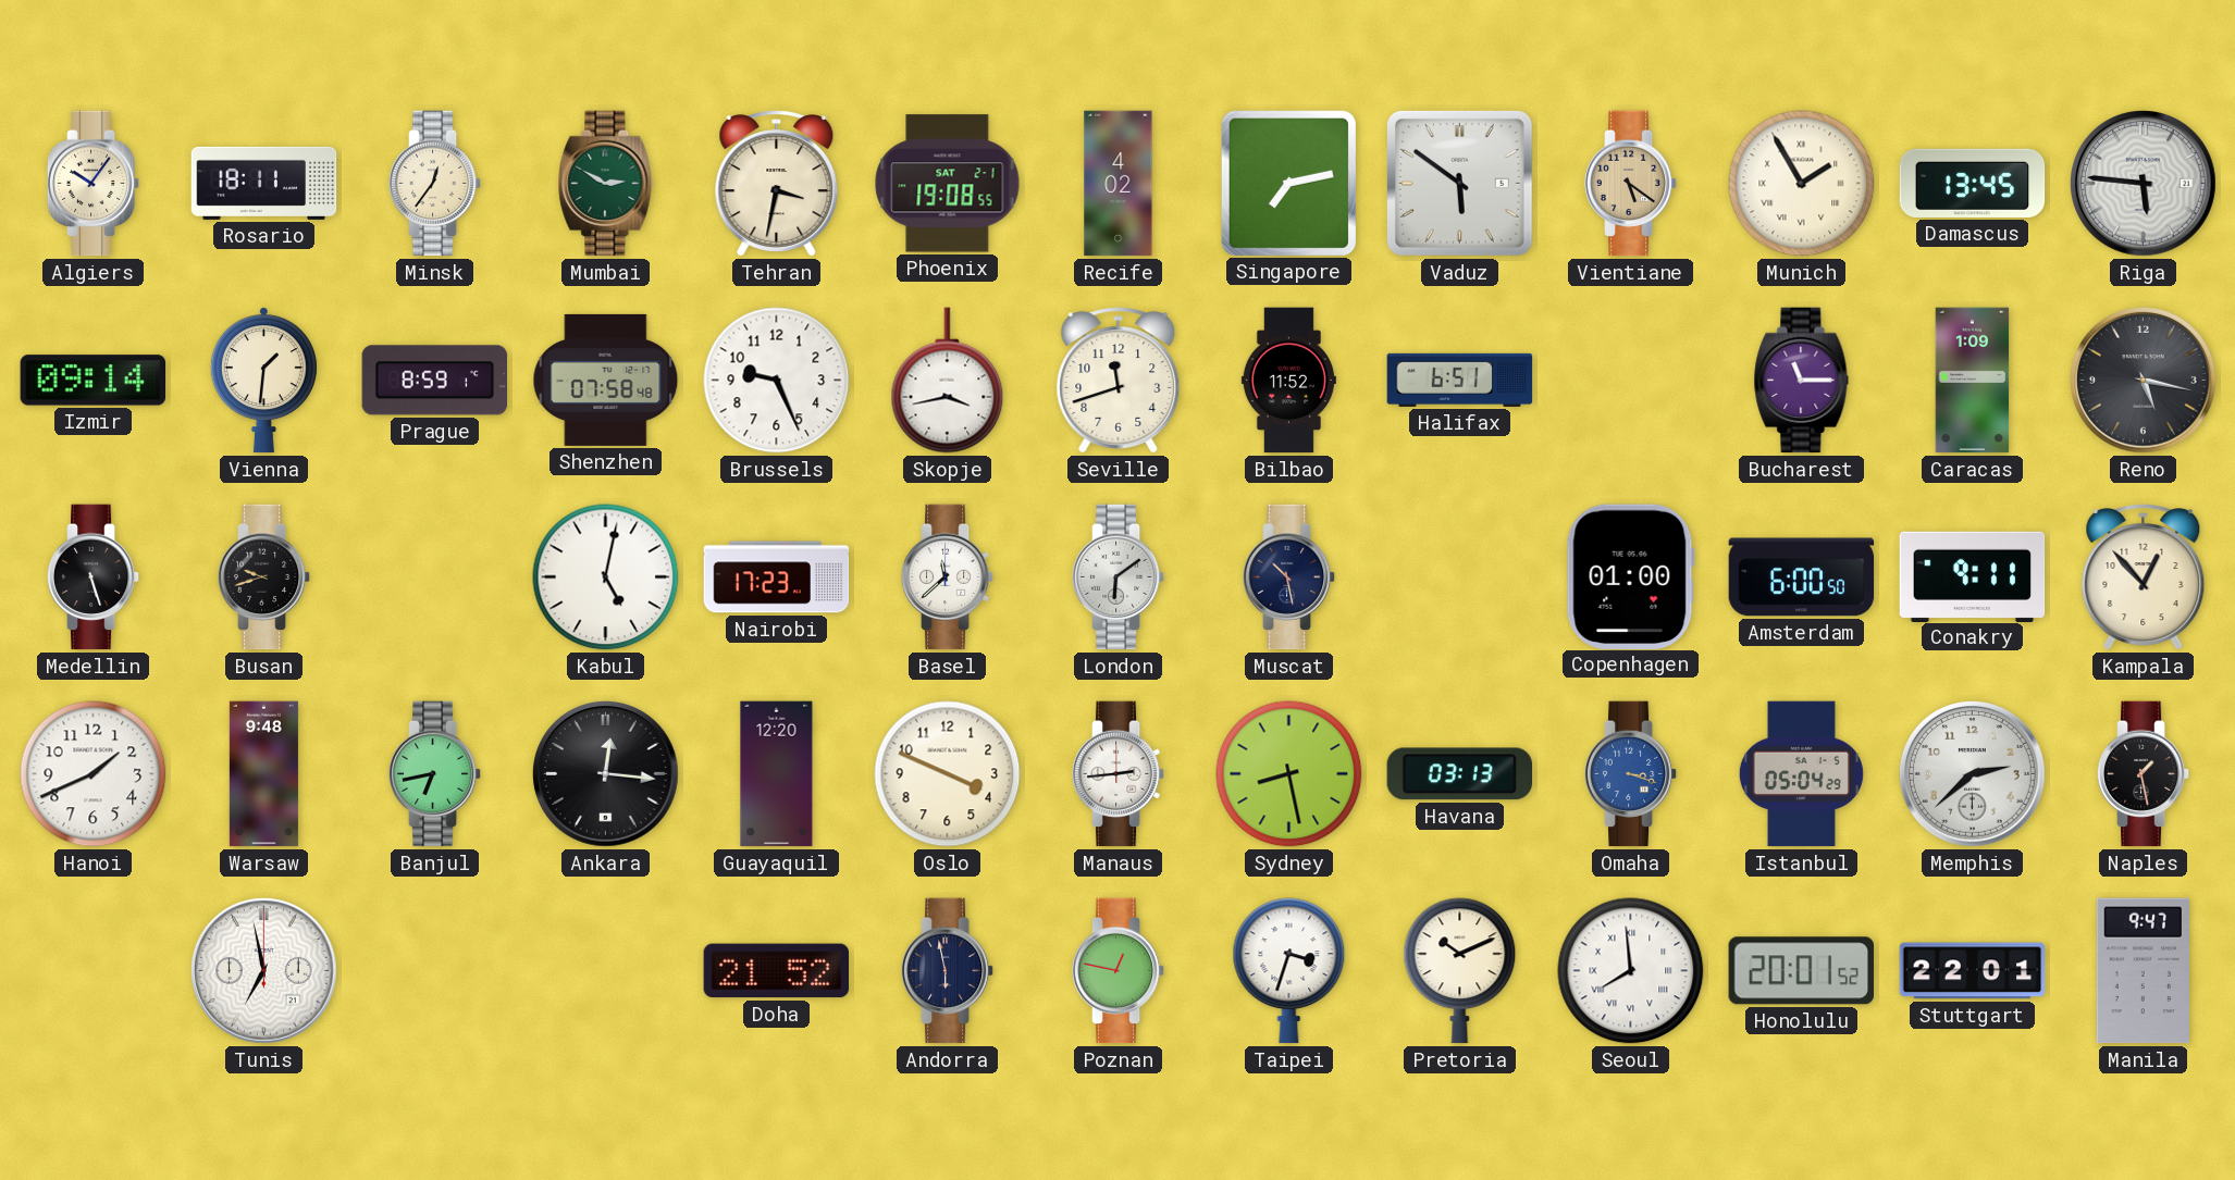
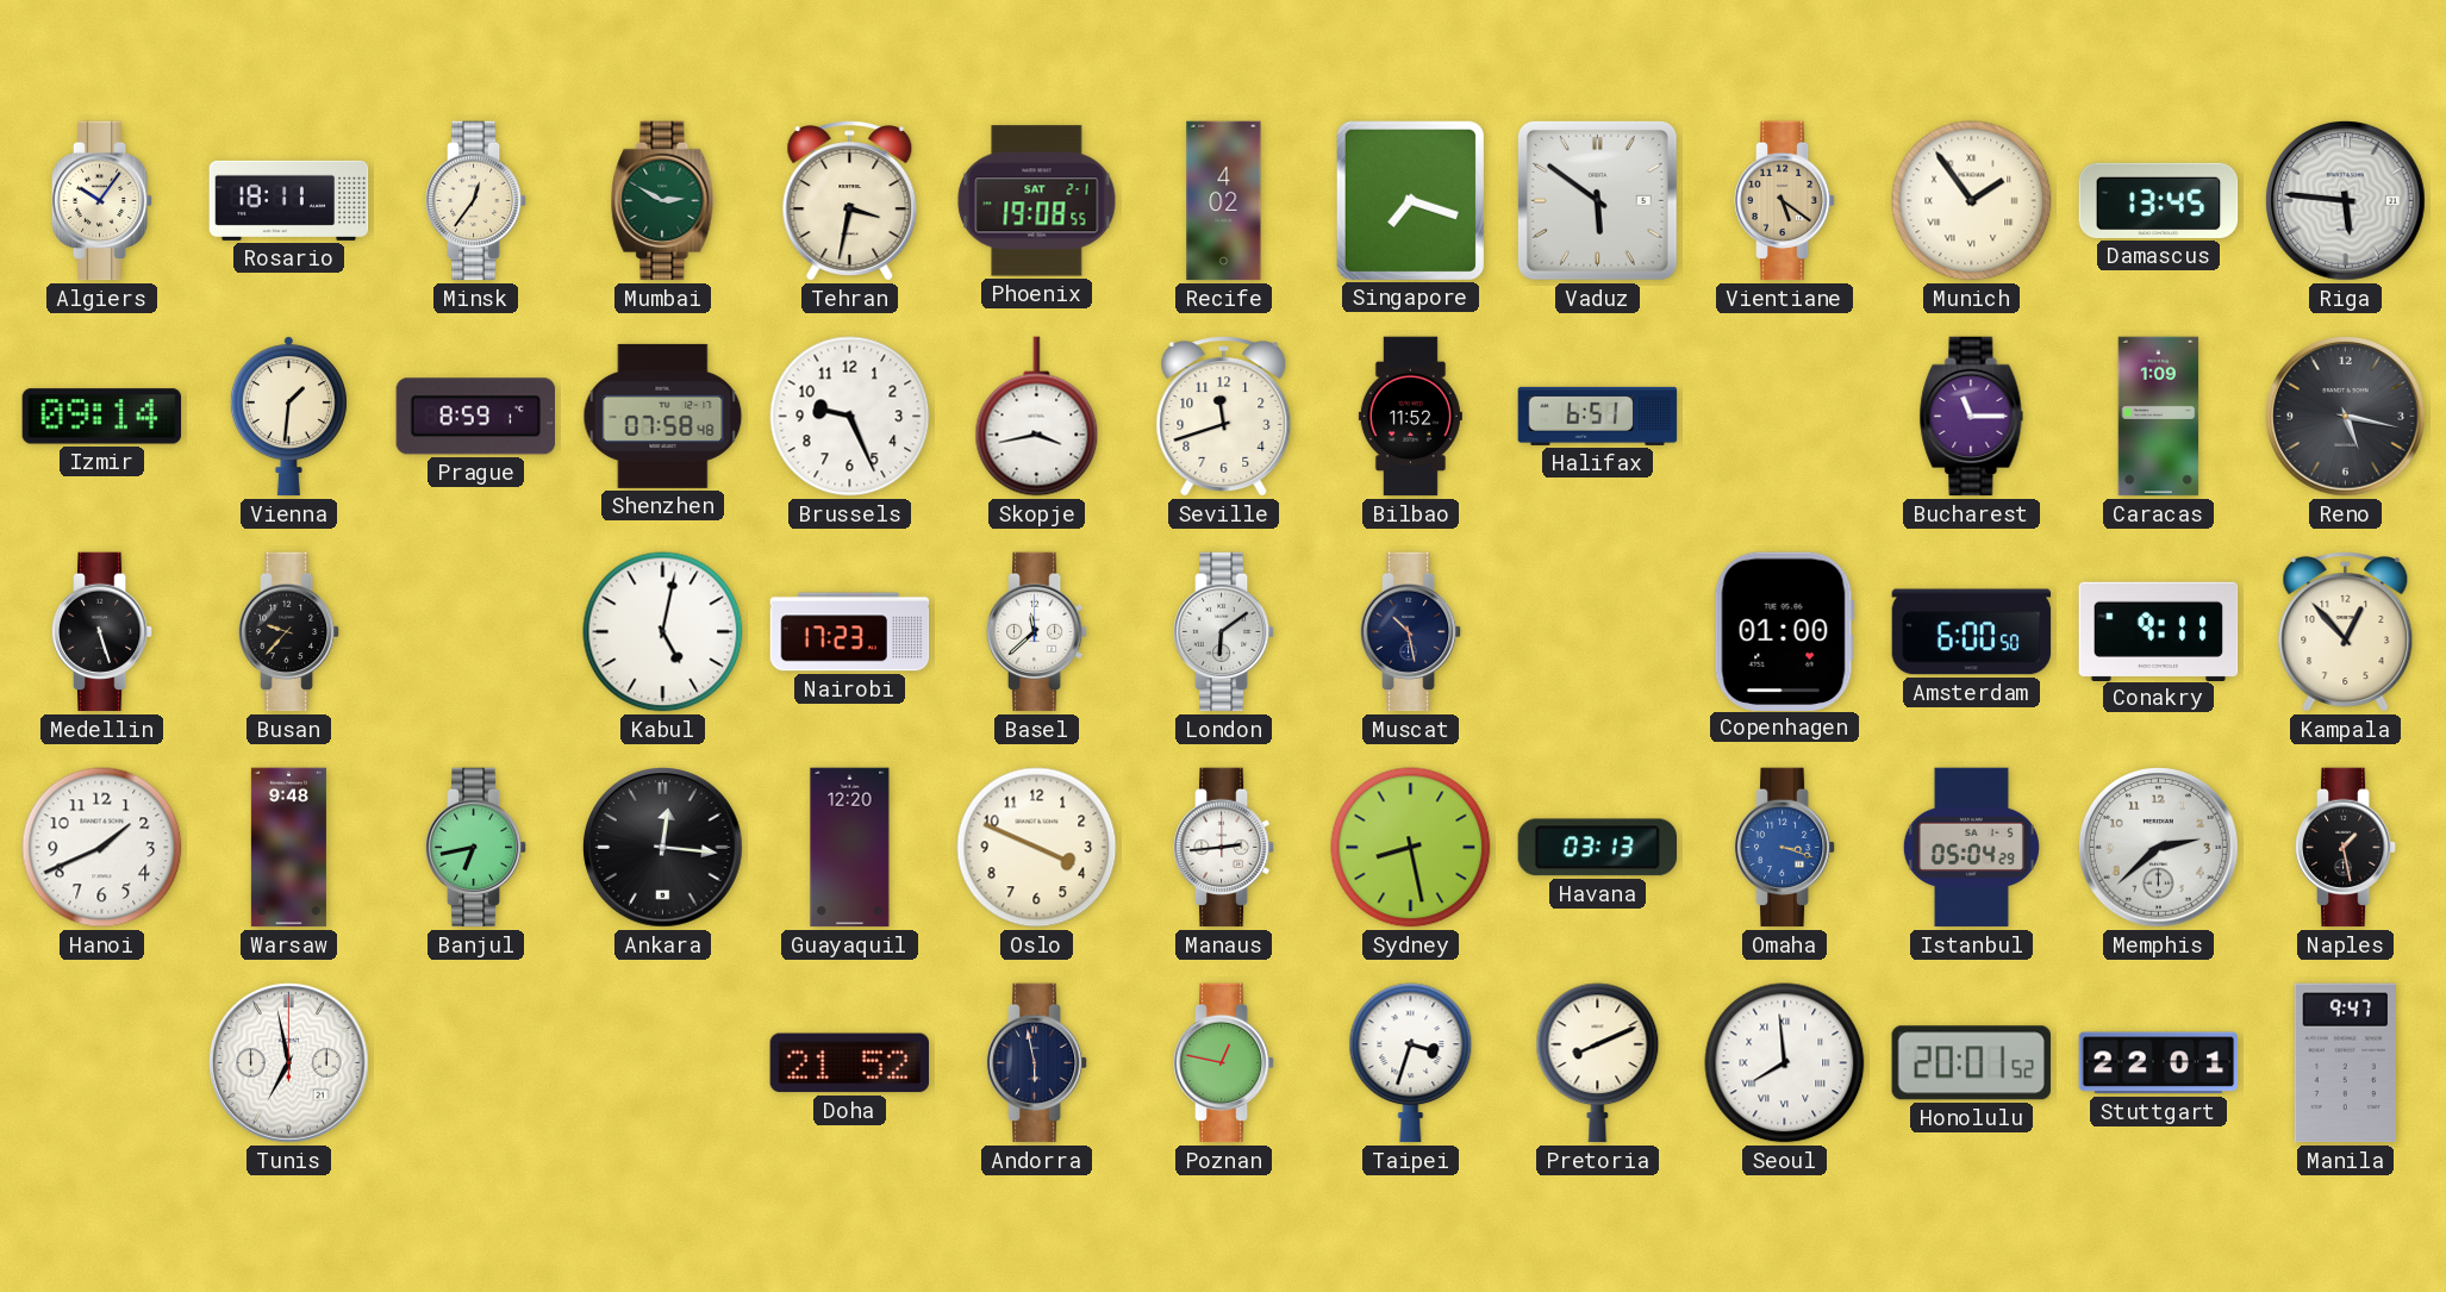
Singapore: 7:13 -> 7:18
Munich: 1:55 -> 1:54
Busan: 9:42 -> 9:37
Pretoria: 10:11 -> 8:11
